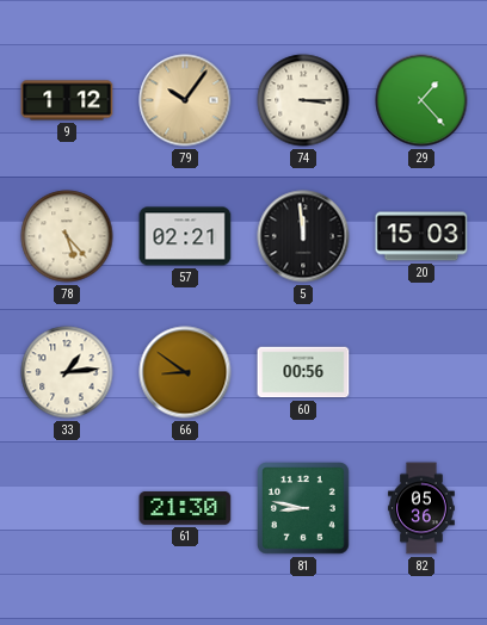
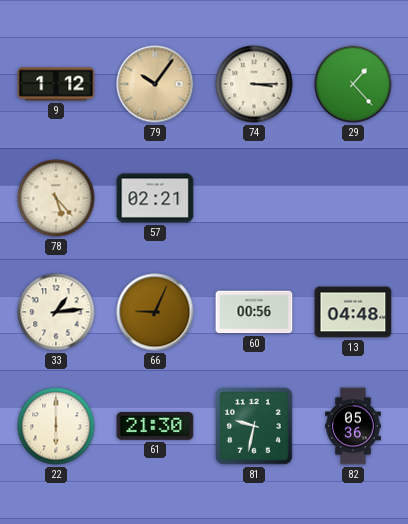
5: 11:59 -> none
20: 15:03 -> none
66: 8:51 -> 9:04
13: none -> 04:48
22: none -> 6:00
81: 8:47 -> 9:32
